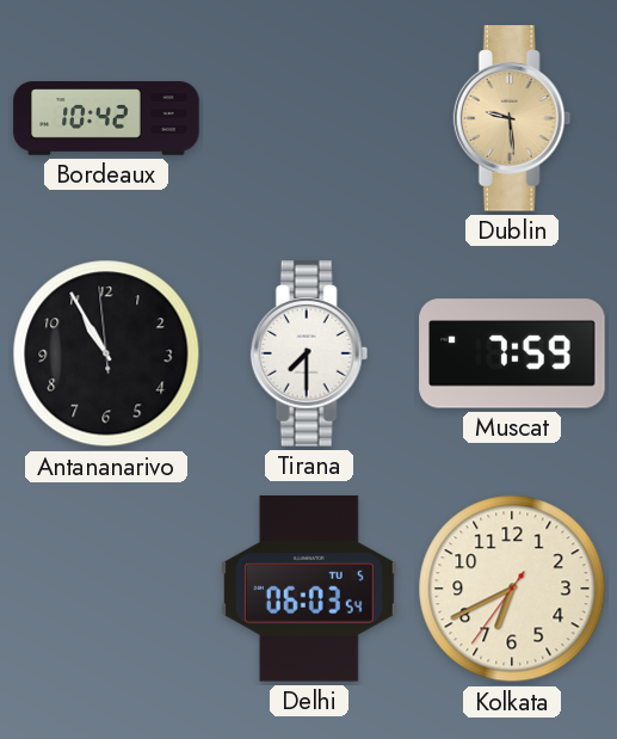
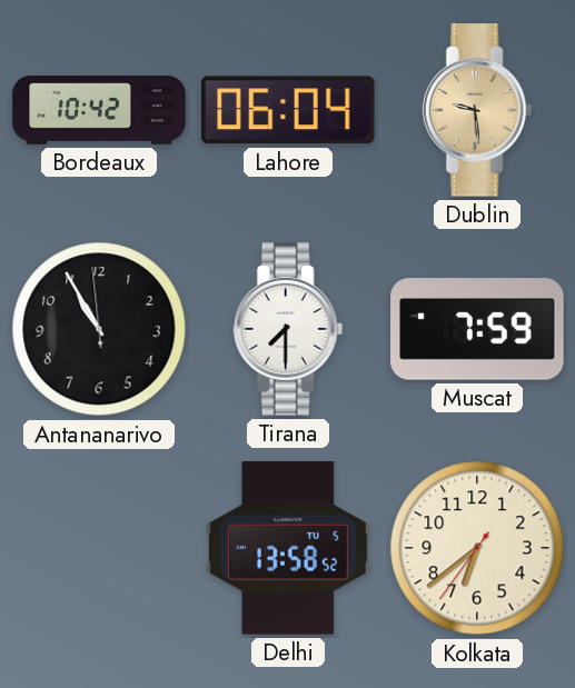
Lahore: none -> 06:04
Delhi: 06:03 -> 13:58
Kolkata: 6:40 -> 6:38
